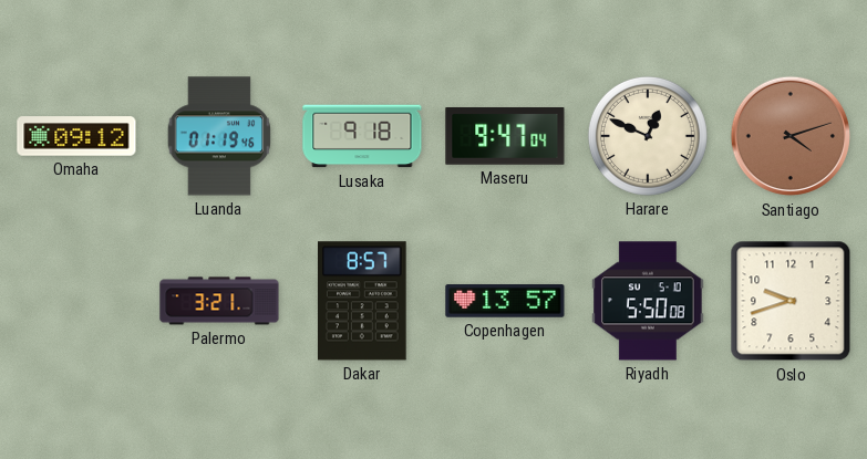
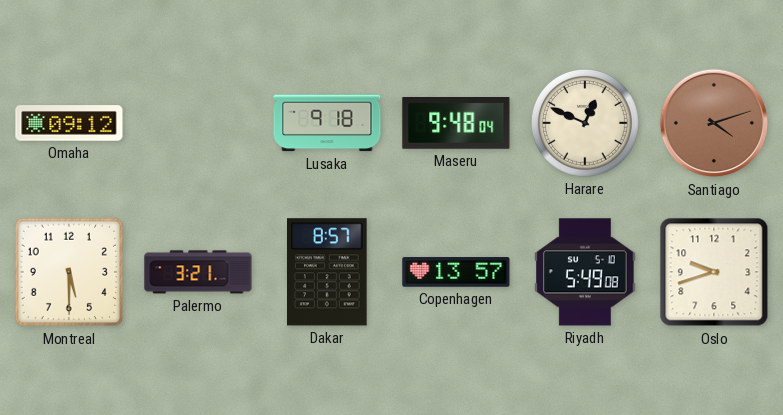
Luanda: 01:19 -> none
Maseru: 9:47 -> 9:48
Montreal: none -> 5:30
Riyadh: 5:50 -> 5:49
